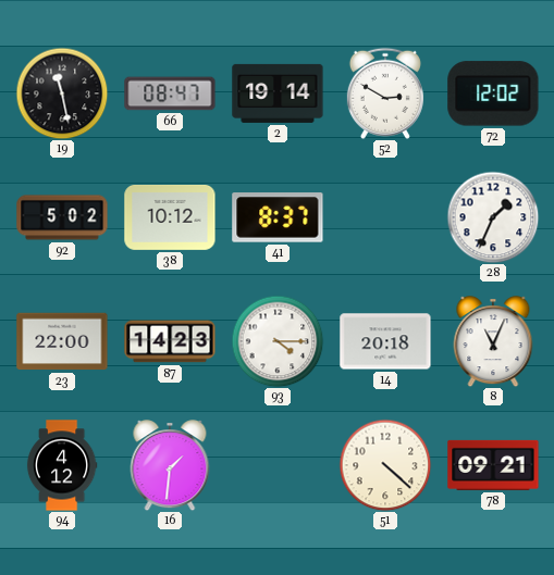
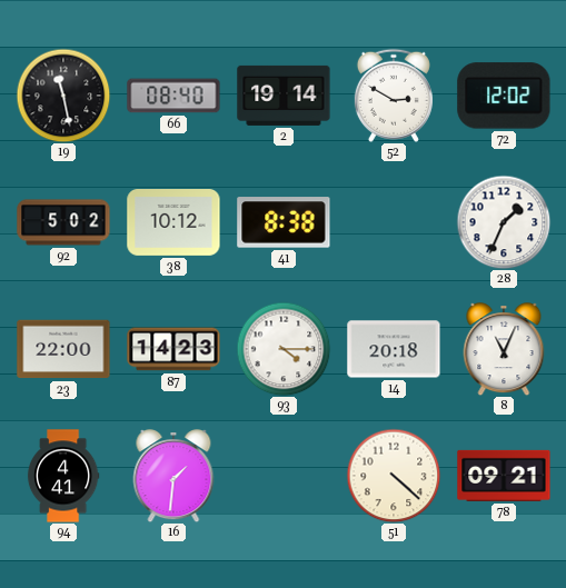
66: 08:47 -> 08:40
41: 8:37 -> 8:38
94: 4:12 -> 4:41
